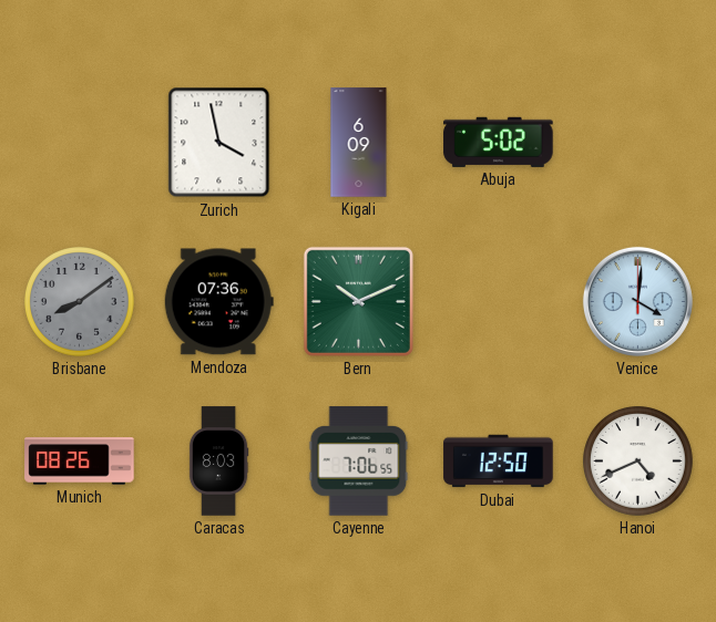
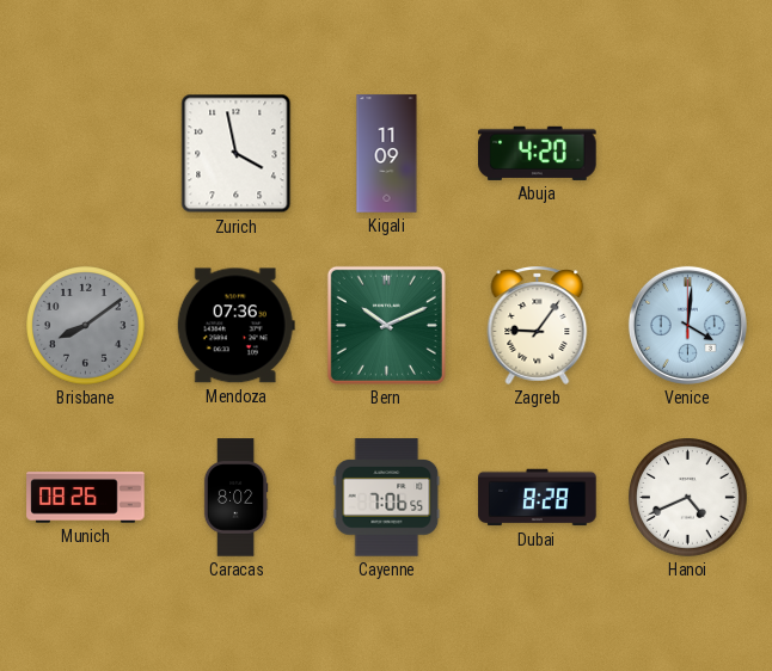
Kigali: 6:09 -> 11:09
Abuja: 5:02 -> 4:20
Zagreb: none -> 9:06
Caracas: 8:03 -> 8:02
Dubai: 12:50 -> 8:28
